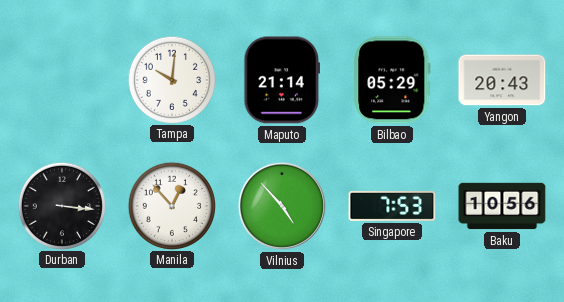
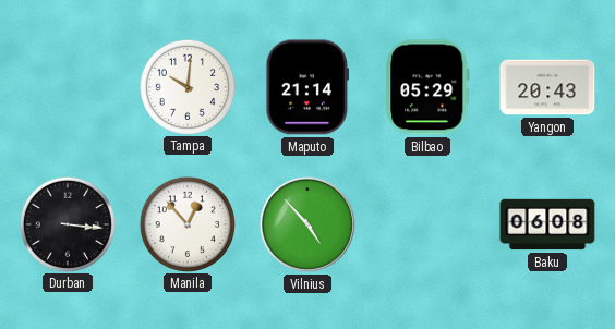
Singapore: 7:53 -> none
Baku: 10:56 -> 06:08
